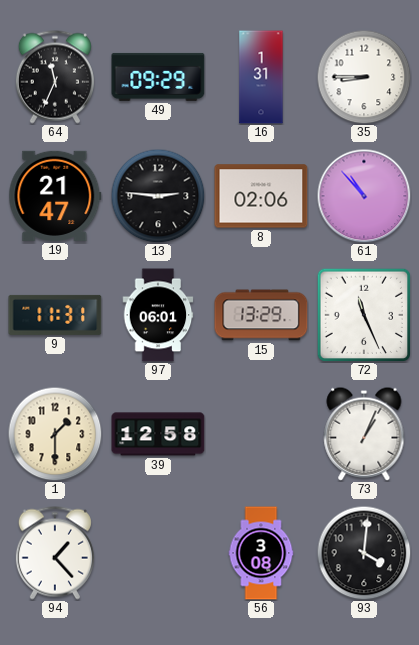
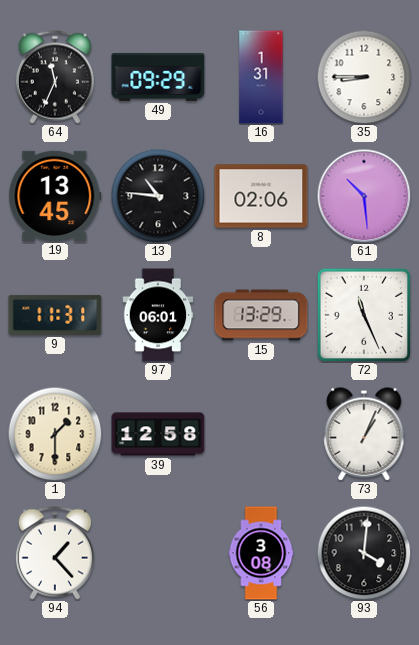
19: 21:47 -> 13:45
13: 2:46 -> 10:46
61: 10:53 -> 10:29
